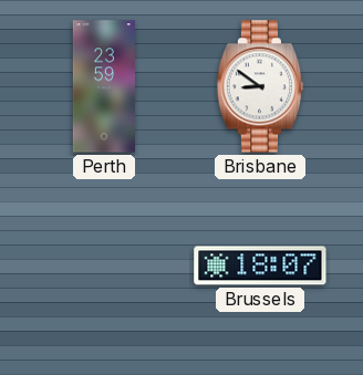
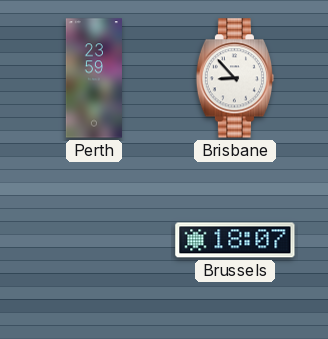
Brisbane: 8:51 -> 8:53
